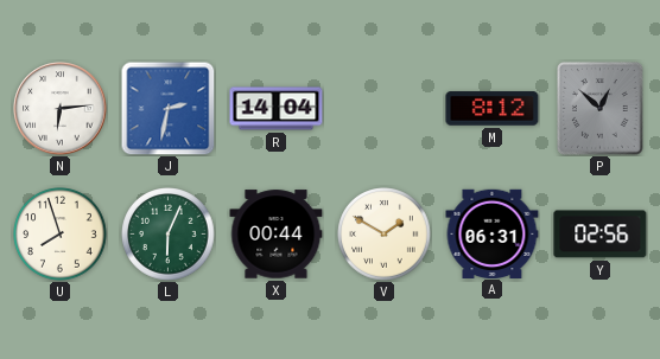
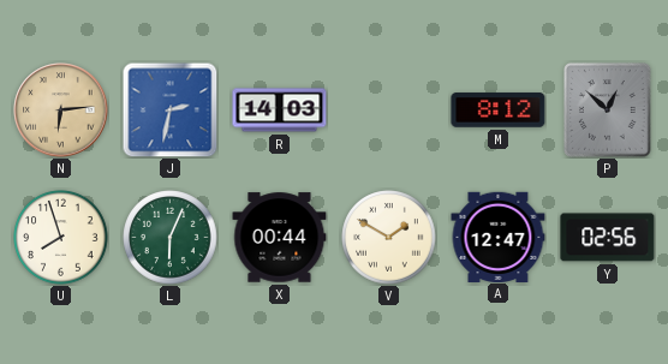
N dial: white -> champagne
R: 14:04 -> 14:03
A: 06:31 -> 12:47
